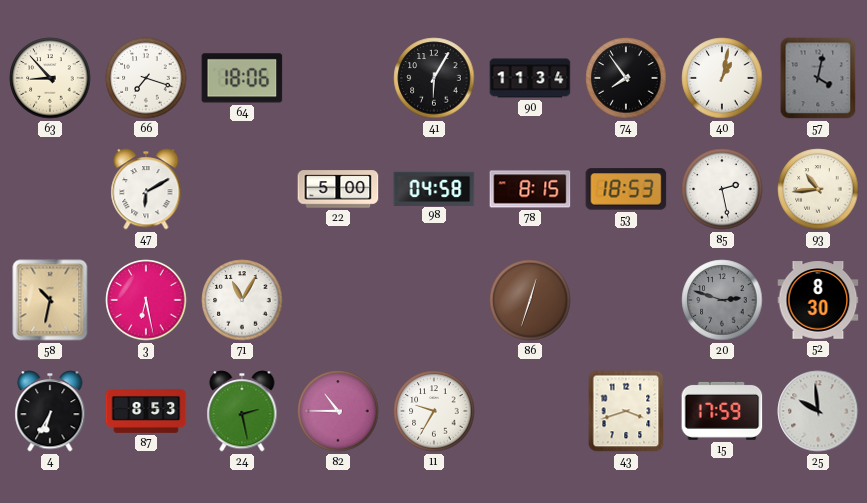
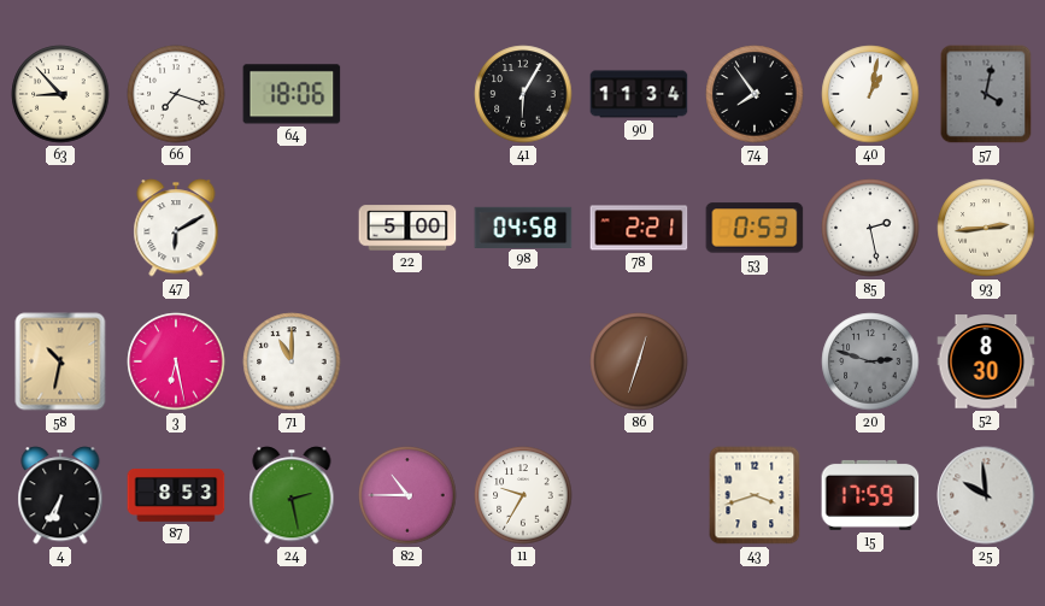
78: 8:15 -> 2:21
53: 18:53 -> 0:53
93: 10:44 -> 2:44
71: 11:05 -> 11:00
